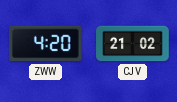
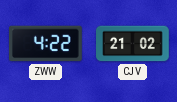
ZWW: 4:20 -> 4:22
